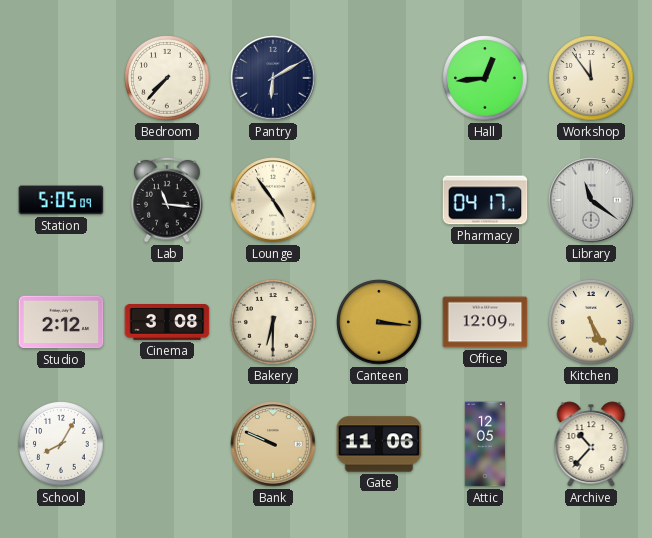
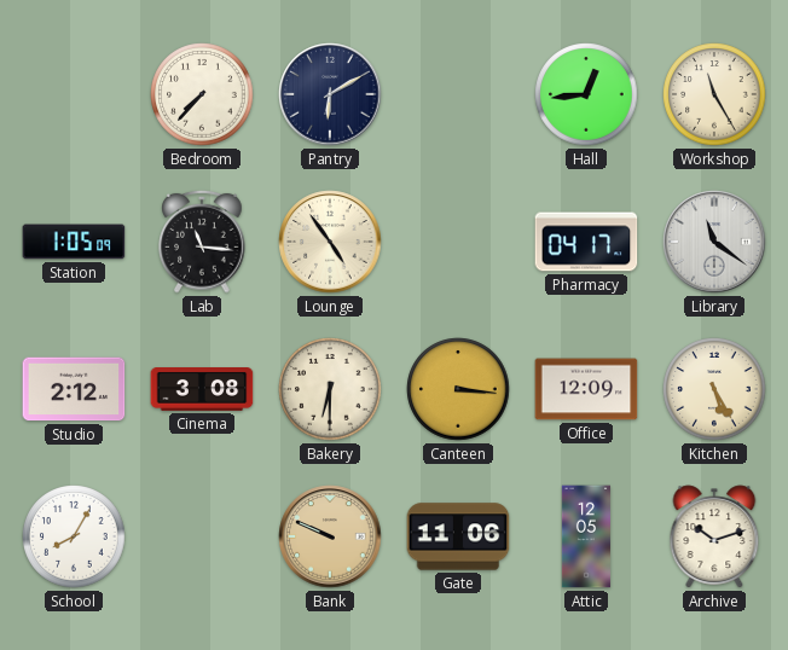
Workshop: 11:54 -> 11:25
Station: 5:05 -> 1:05
Archive: 10:37 -> 10:12
